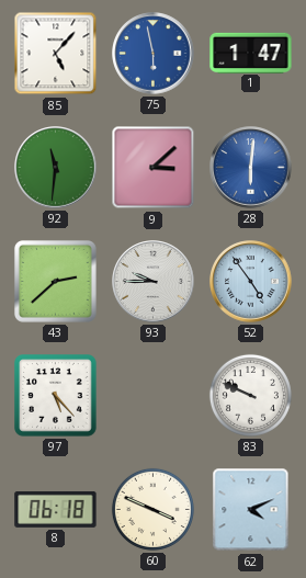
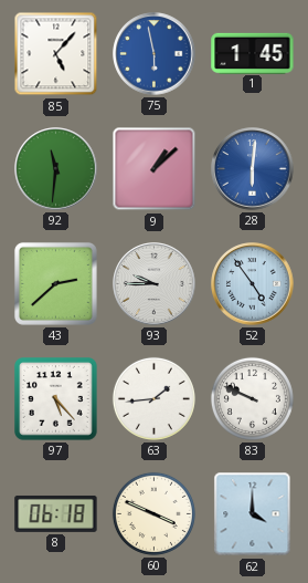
1: 1:47 -> 1:45
9: 3:08 -> 1:08
63: none -> 1:44
62: 4:11 -> 4:00
